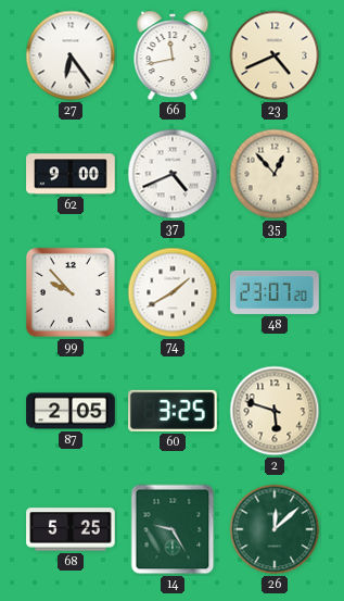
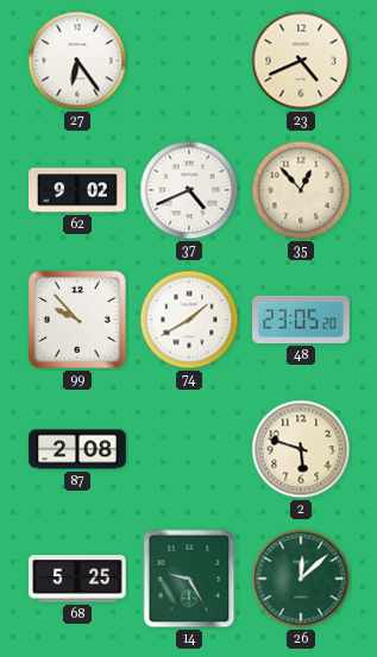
66: 11:43 -> none
62: 9:00 -> 9:02
48: 23:07 -> 23:05
87: 2:05 -> 2:08
60: 3:25 -> none
